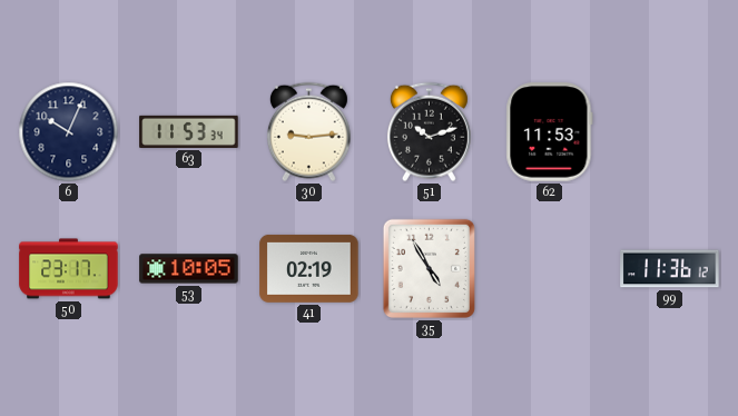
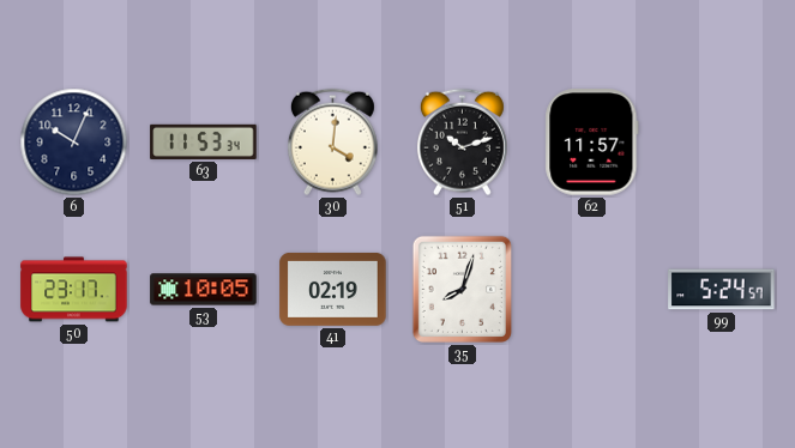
30: 9:14 -> 4:01
62: 11:53 -> 11:57
35: 4:55 -> 8:03
99: 11:36 -> 5:24
